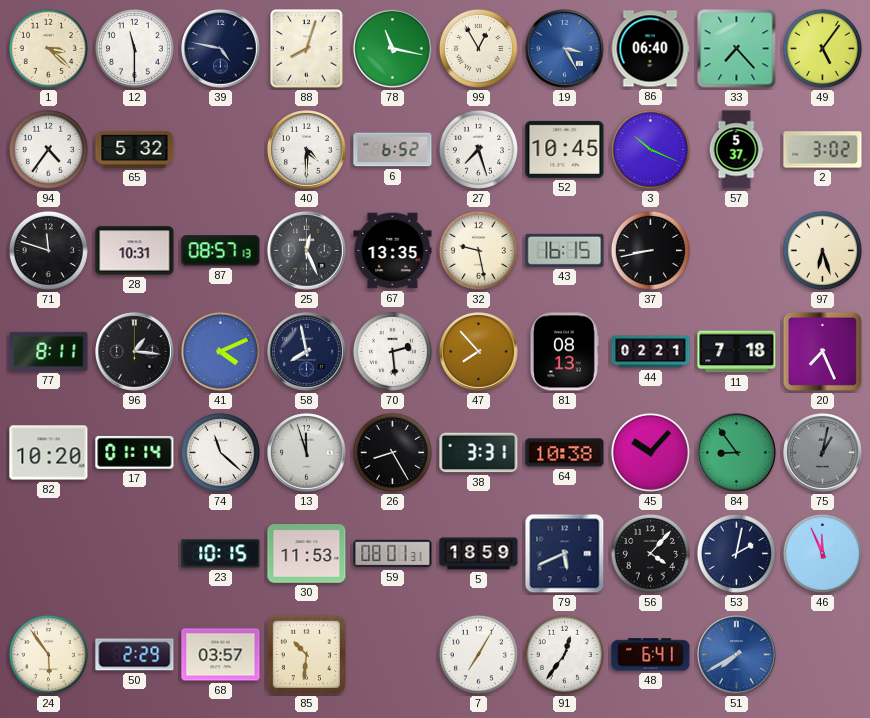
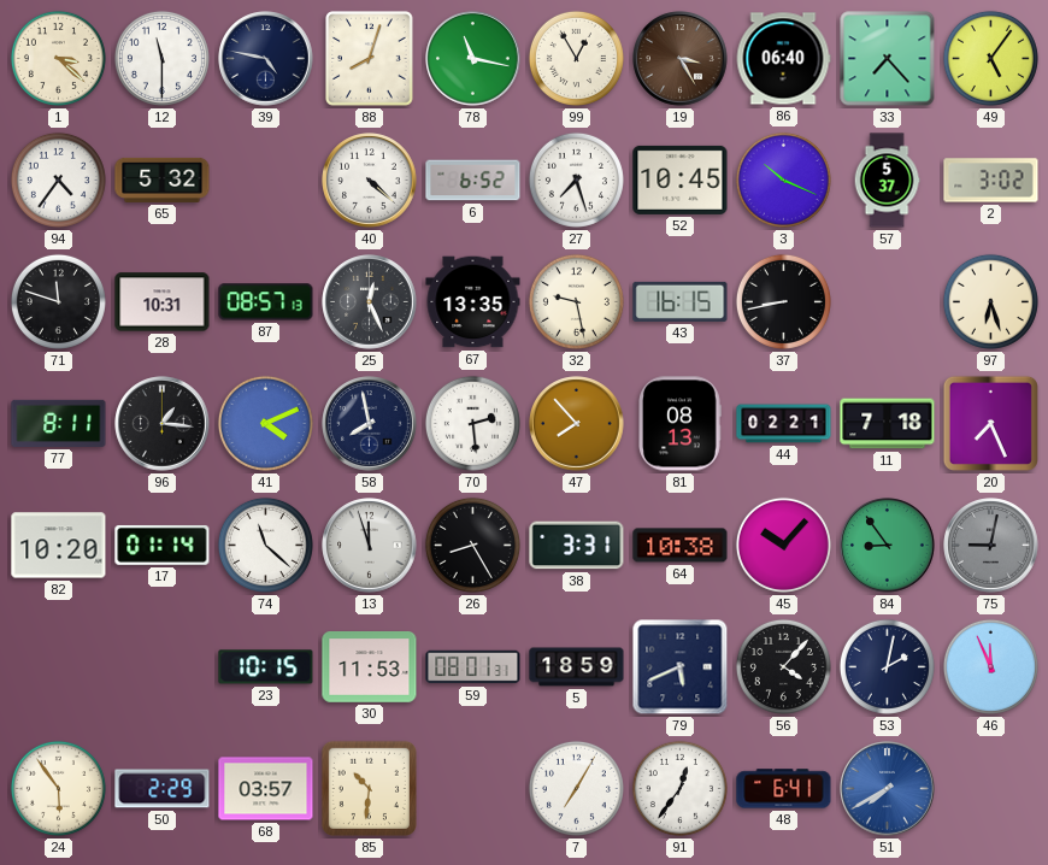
19 dial: blue -> brown
40: 4:30 -> 4:22
75: 1:02 -> 9:02
